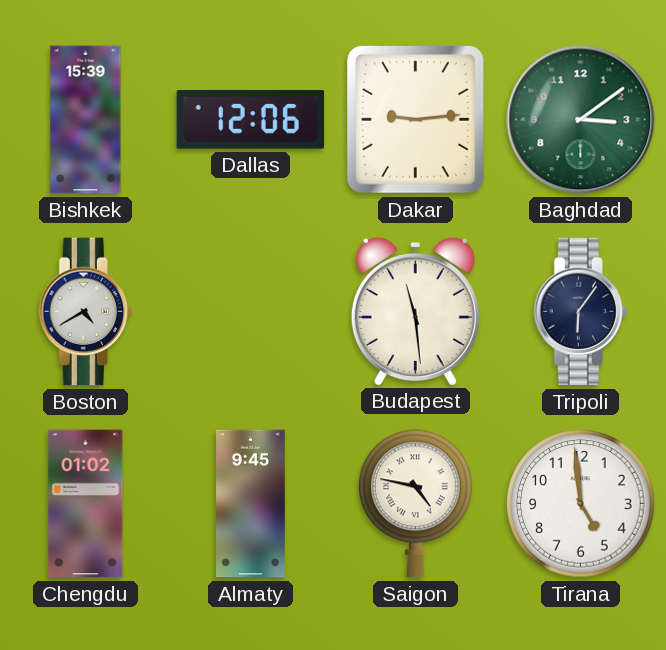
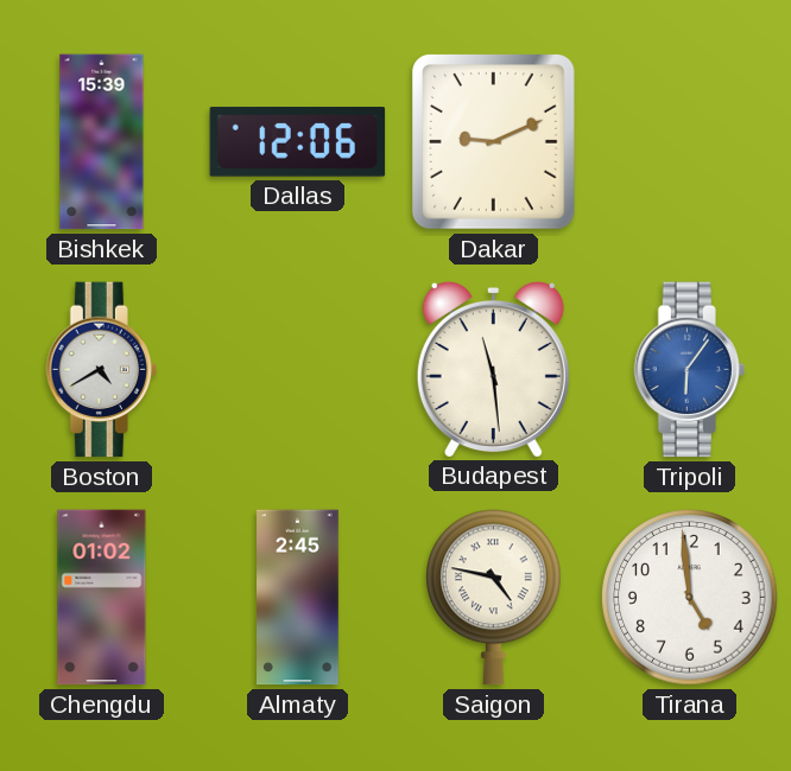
Dakar: 9:14 -> 9:11
Baghdad: 3:09 -> none
Tripoli dial: navy -> blue
Almaty: 9:45 -> 2:45
